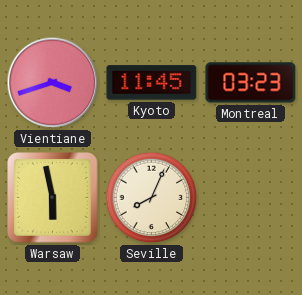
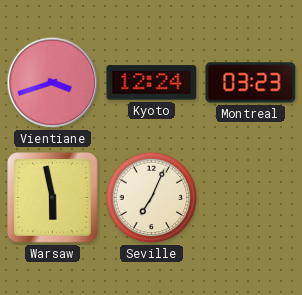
Kyoto: 11:45 -> 12:24
Seville: 8:04 -> 7:04
